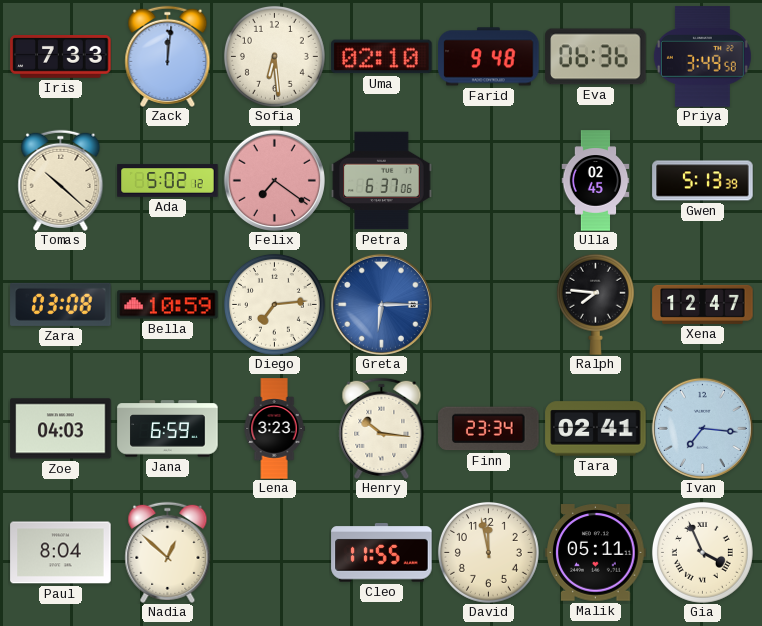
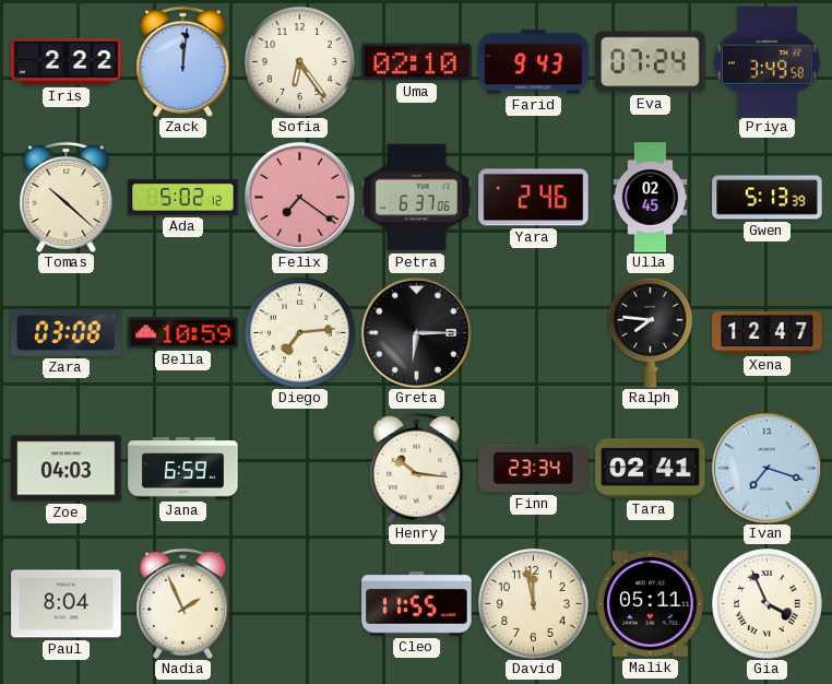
Iris: 7:33 -> 2:22
Sofia: 6:29 -> 6:24
Farid: 9:48 -> 9:43
Eva: 06:36 -> 07:24
Yara: none -> 2:46
Greta dial: blue -> black
Lena: 3:23 -> none
Ivan: 7:16 -> 7:18
Nadia: 12:52 -> 1:56
